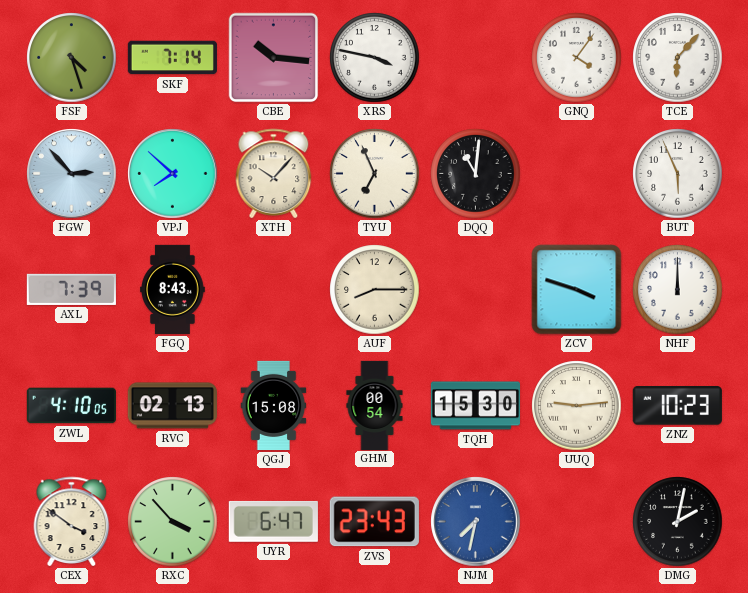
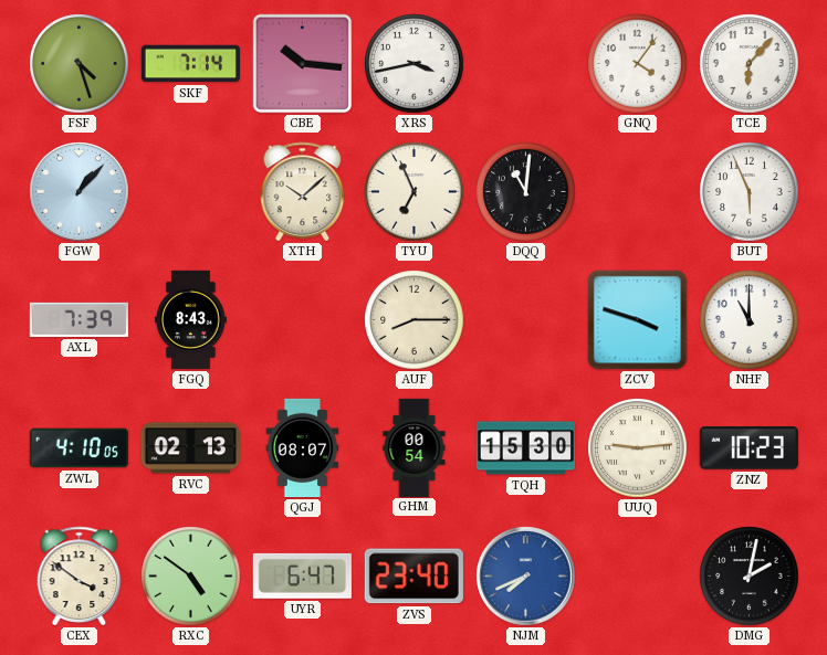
XRS: 3:47 -> 3:43
FGW: 2:53 -> 1:07
VPJ: 7:52 -> none
XTH: 10:07 -> 10:08
NHF: 12:00 -> 11:00
QGJ: 15:08 -> 08:07
RXC: 3:53 -> 4:51
ZVS: 23:43 -> 23:40
NJM: 7:32 -> 7:41
